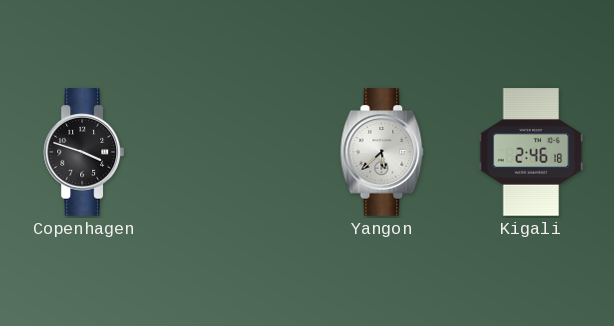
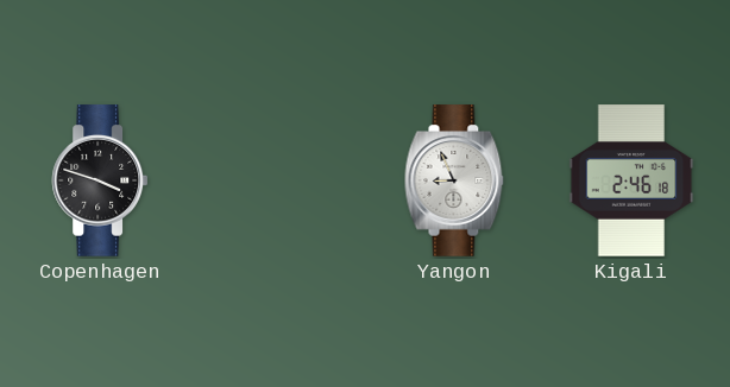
Yangon: 5:38 -> 8:56
